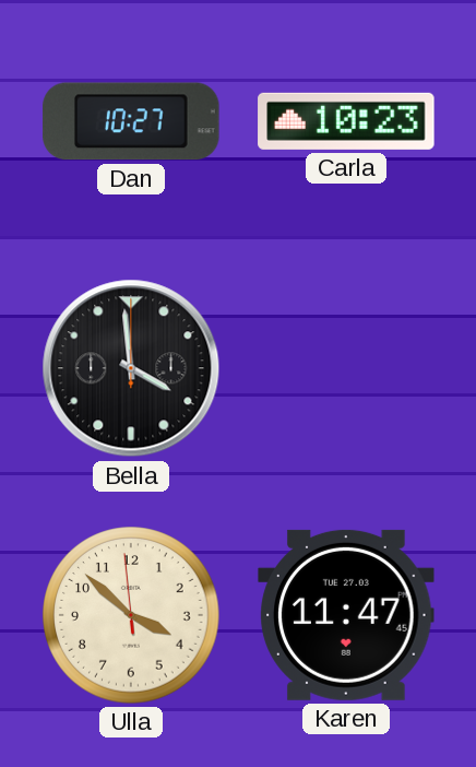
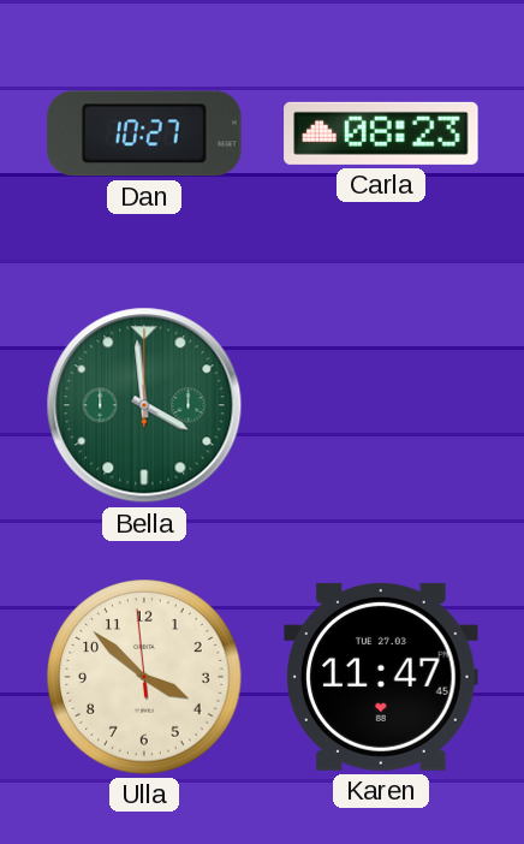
Carla: 10:23 -> 08:23
Bella dial: black -> green
